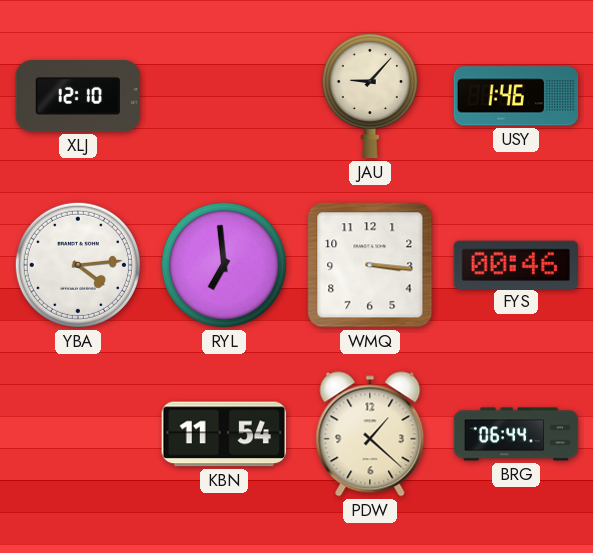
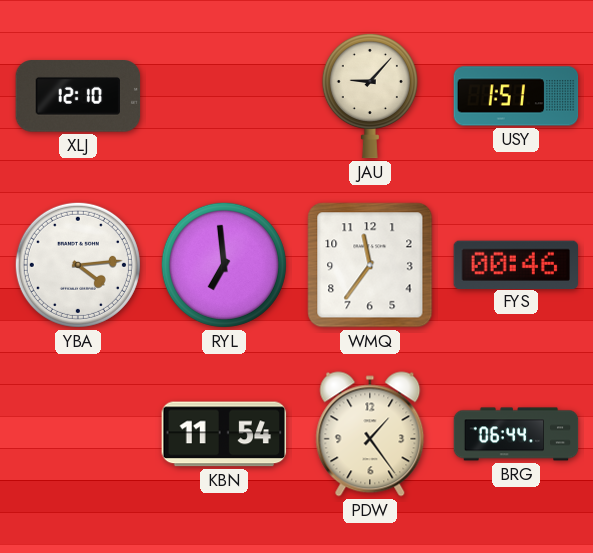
USY: 1:46 -> 1:51
WMQ: 3:16 -> 11:36
PDW: 1:22 -> 1:24
